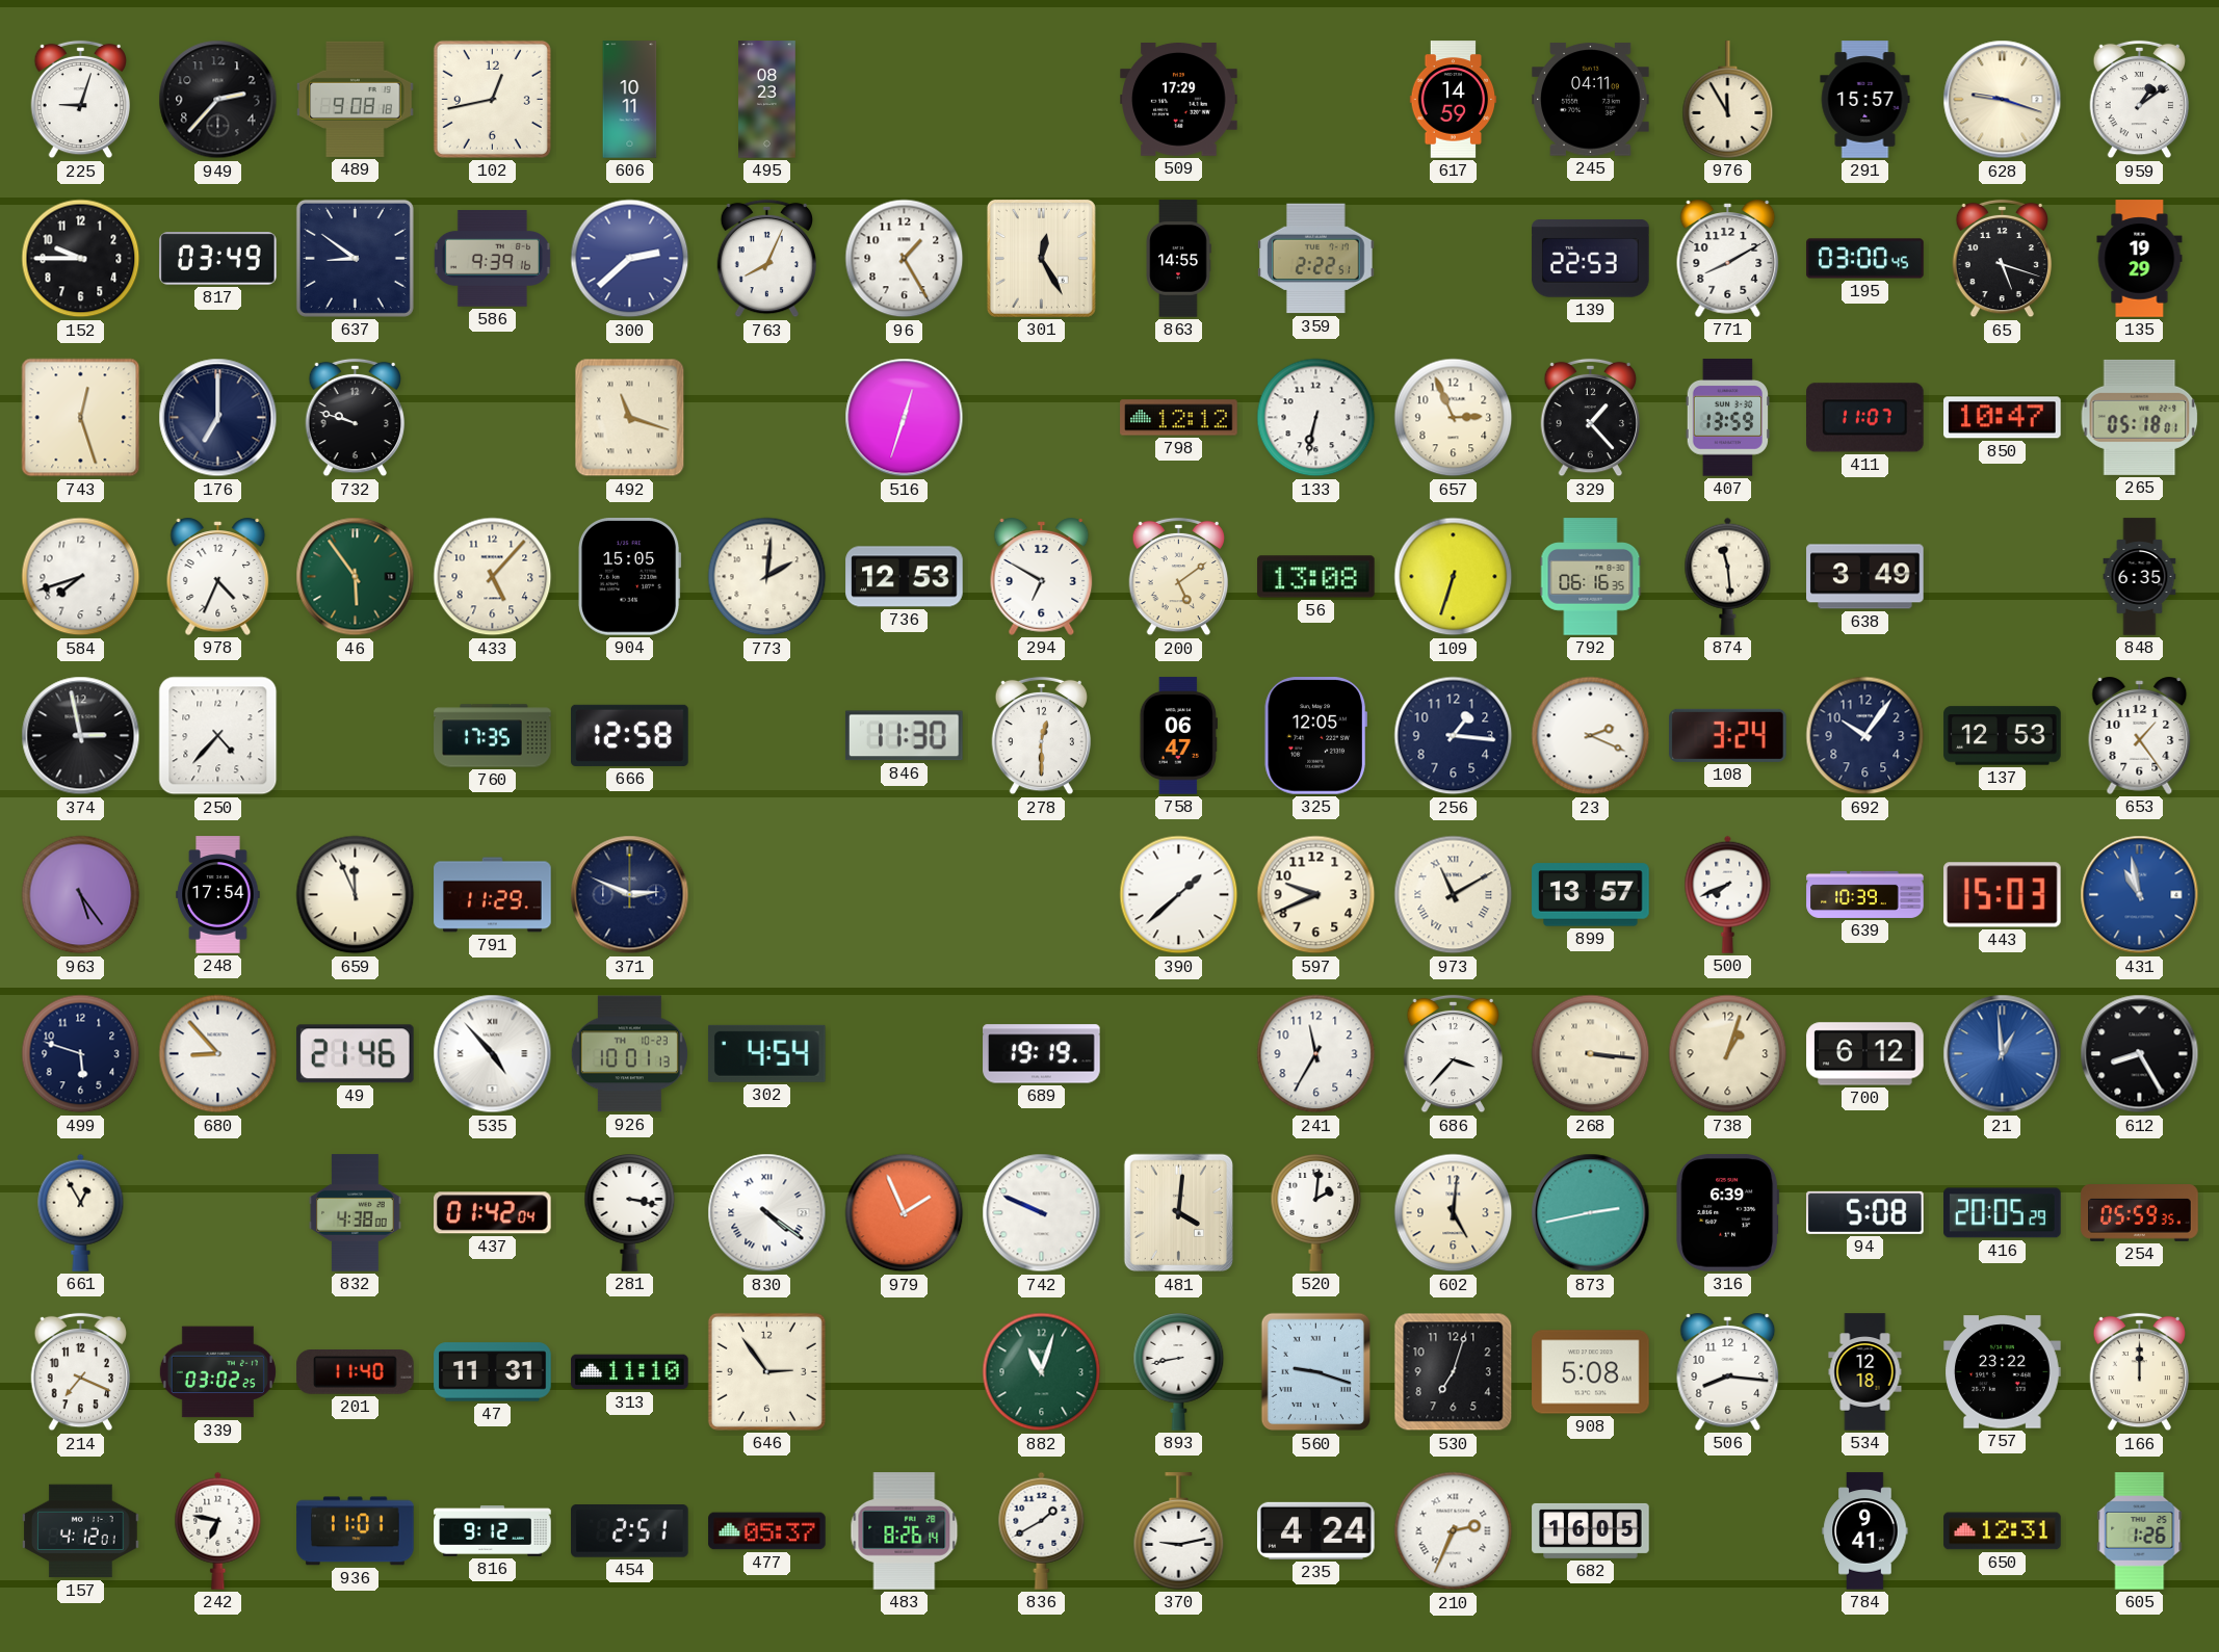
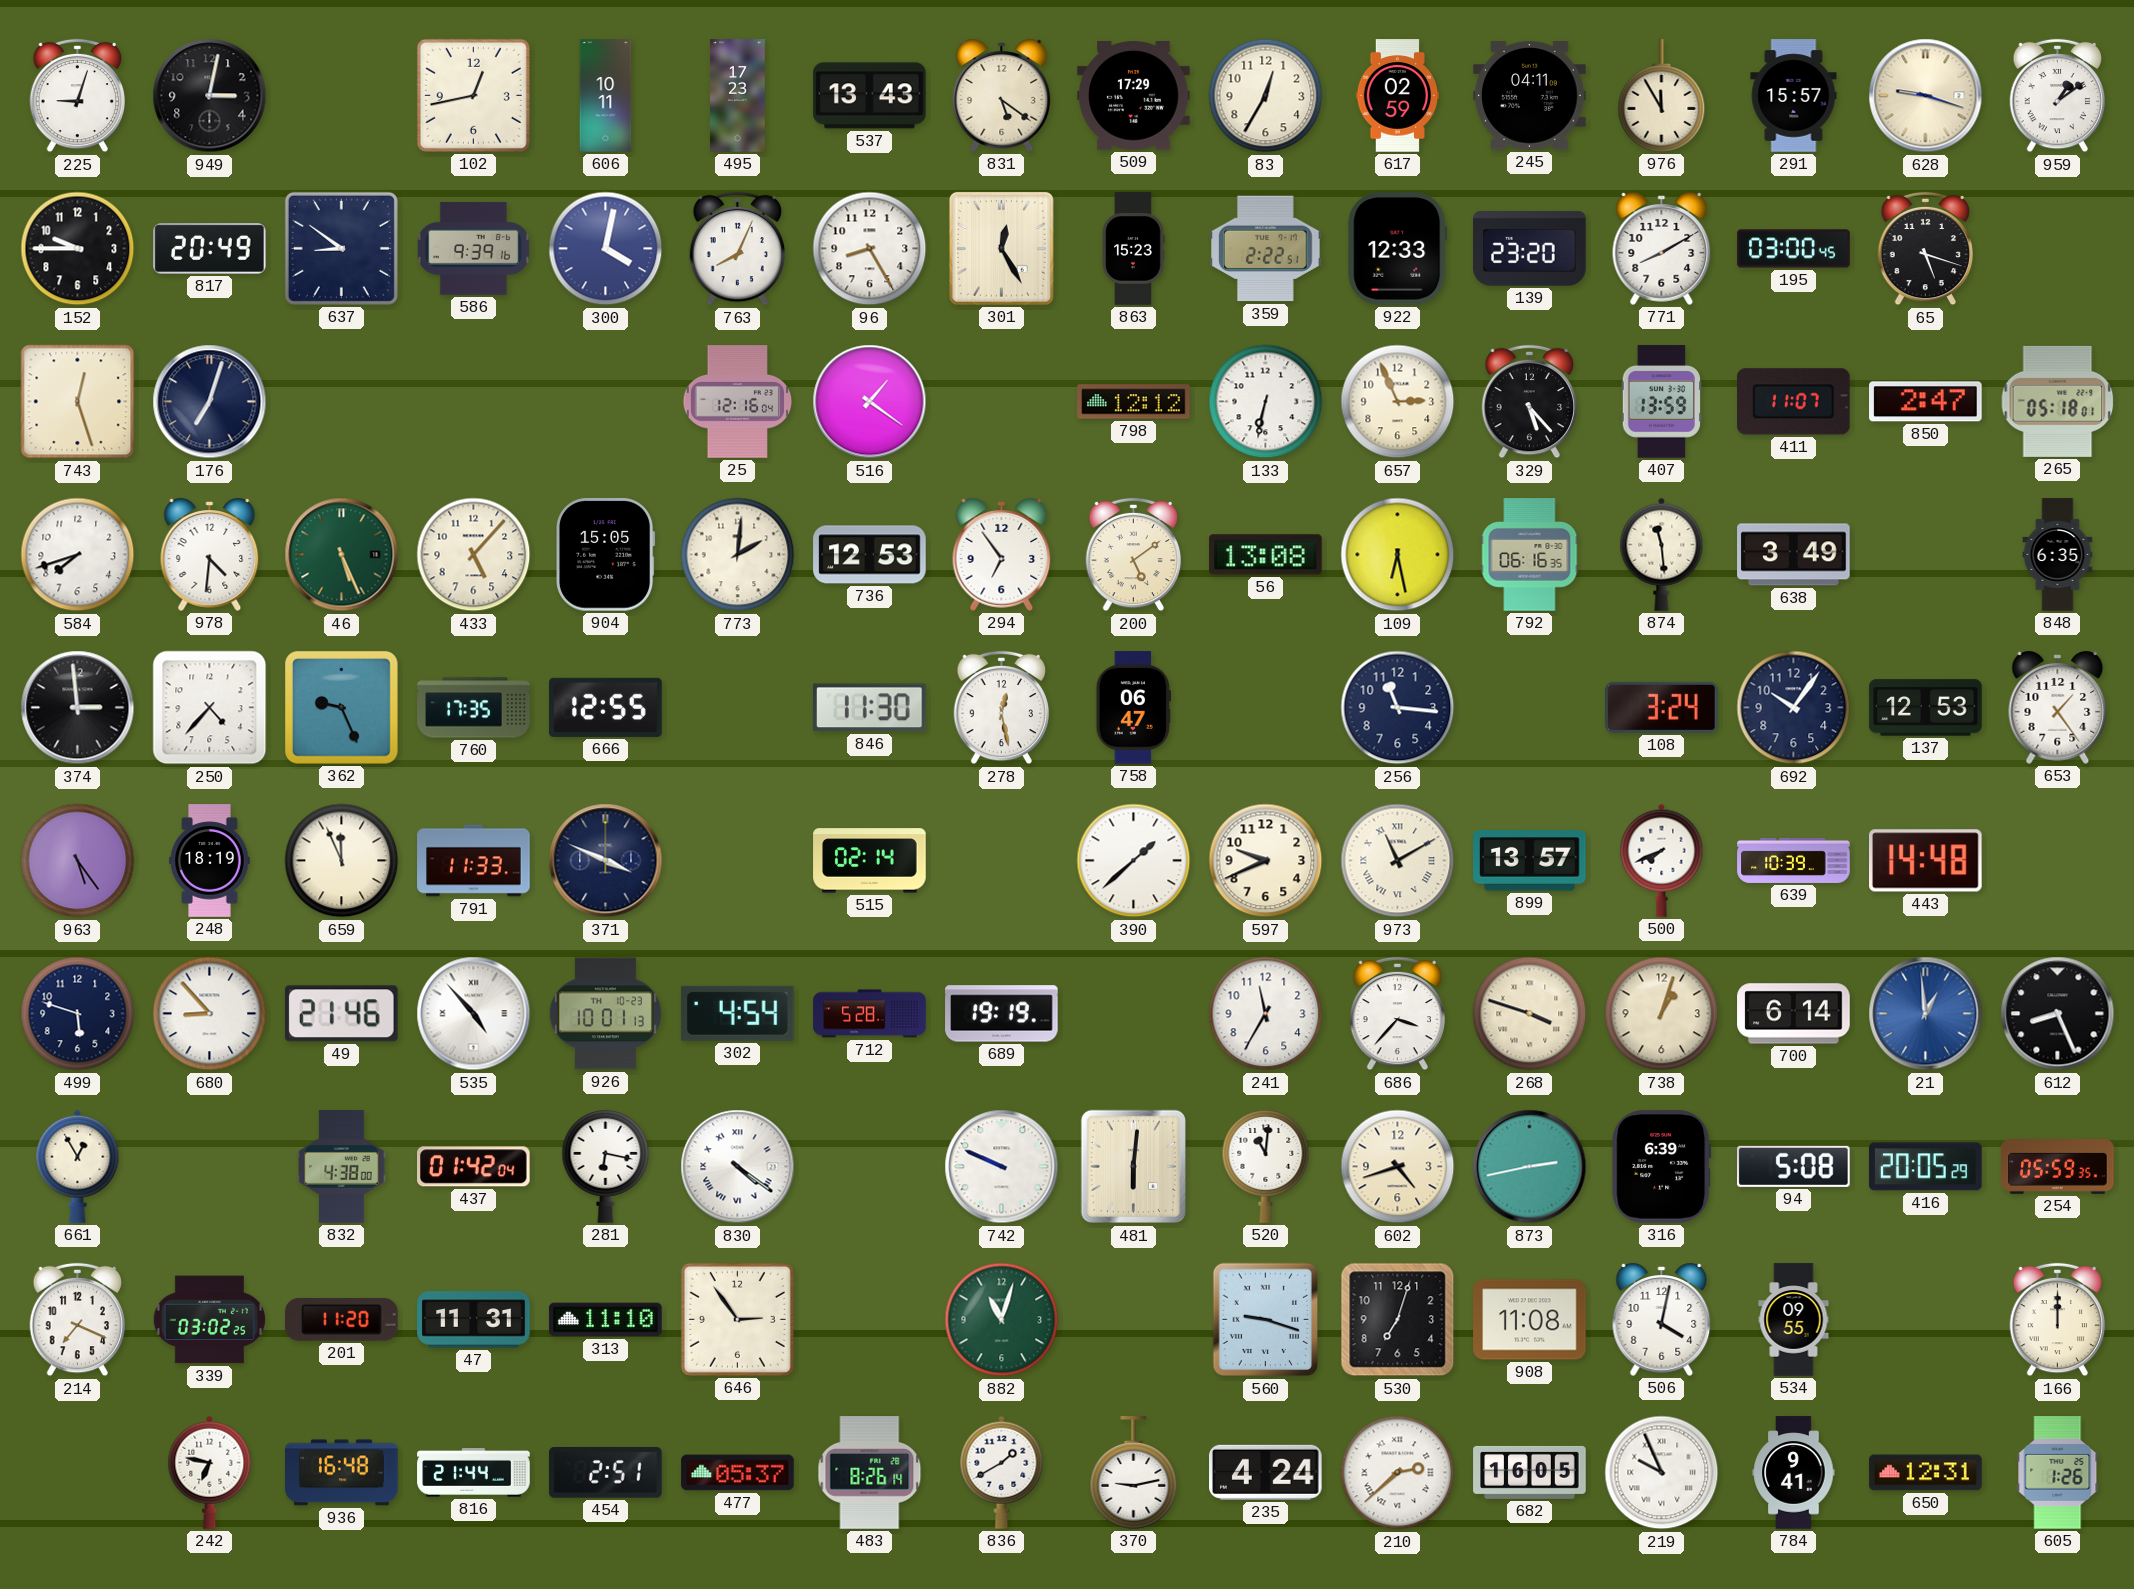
949: 2:37 -> 3:02
489: 9:08 -> none
495: 08:23 -> 17:23
537: none -> 13:43
831: none -> 5:21
83: none -> 12:35
617: 14:59 -> 02:59
817: 03:49 -> 20:49
300: 2:38 -> 4:02
96: 1:25 -> 8:25
863: 14:55 -> 15:23
922: none -> 12:33
139: 22:53 -> 23:20
135: 19:29 -> none
176: 7:00 -> 7:03
732: 9:48 -> none
492: 11:18 -> none
25: none -> 12:16
516: 12:33 -> 1:21
329: 1:23 -> 5:23
850: 10:47 -> 2:47
978: 4:34 -> 4:31
46: 5:54 -> 5:26
294: 6:50 -> 6:54
109: 6:33 -> 6:28
374: 2:58 -> 2:59
362: none -> 9:26
666: 12:58 -> 12:55
278: 12:30 -> 12:28
325: 12:05 -> none
256: 1:16 -> 11:16
23: 2:19 -> none
248: 17:54 -> 18:19
791: 11:29 -> 11:33
371: 2:49 -> 3:49
515: none -> 02:14
443: 15:03 -> 14:48
431: 10:58 -> none
712: none -> 5:28
268: 3:16 -> 3:48
700: 6:12 -> 6:14
612: 8:25 -> 8:26
281: 3:17 -> 6:17
979: 1:56 -> none
481: 4:01 -> 6:01
520: 2:01 -> 11:01
602: 5:01 -> 4:42
201: 11:40 -> 11:20
893: 8:43 -> none
908: 5:08 -> 11:08
506: 8:16 -> 4:02
534: 12:18 -> 09:55
757: 23:22 -> none
157: 4:12 -> none
936: 11:01 -> 16:48
816: 9:12 -> 21:44
210: 2:34 -> 2:38
219: none -> 9:56
